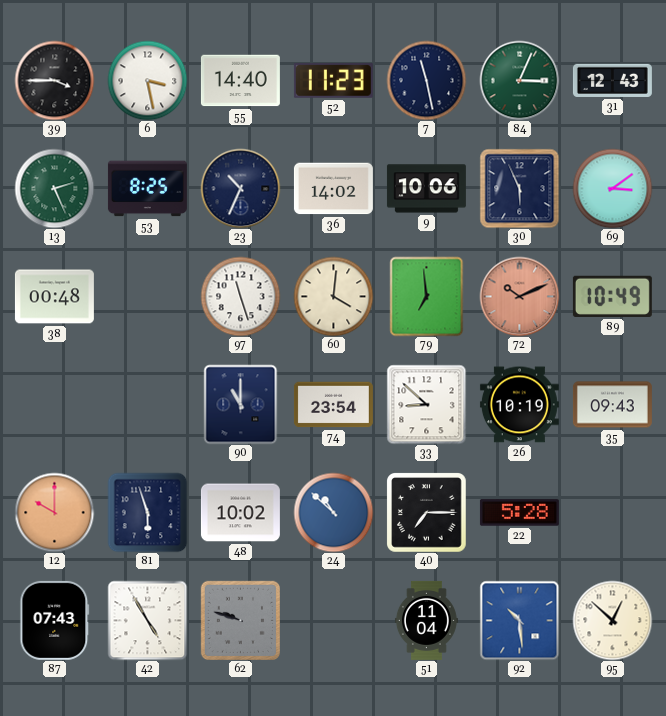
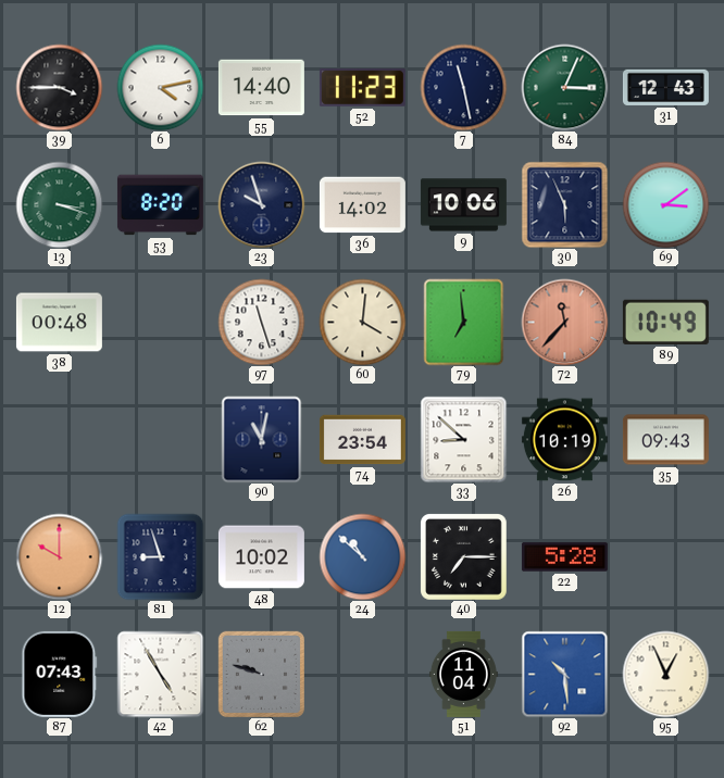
6: 3:28 -> 4:13
13: 2:26 -> 3:18
53: 8:25 -> 8:20
23: 10:34 -> 9:57
72: 10:11 -> 11:37
90: 11:00 -> 11:02
81: 5:57 -> 8:57
95: 12:52 -> 12:56
